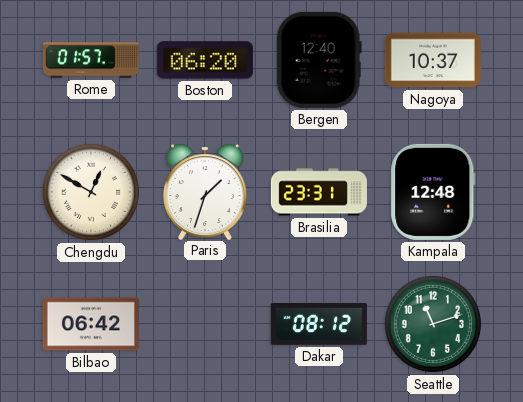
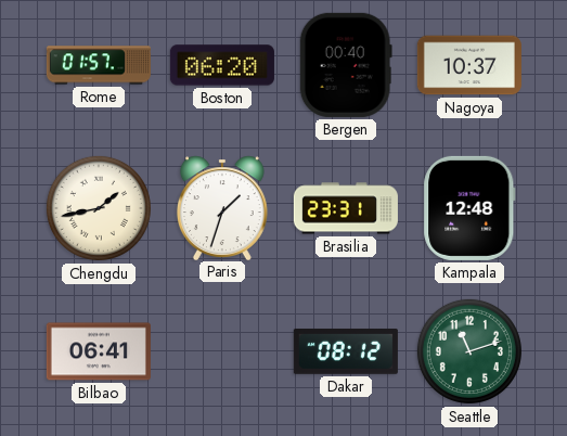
Bergen: 12:40 -> 00:40
Chengdu: 12:50 -> 1:43
Bilbao: 06:42 -> 06:41
